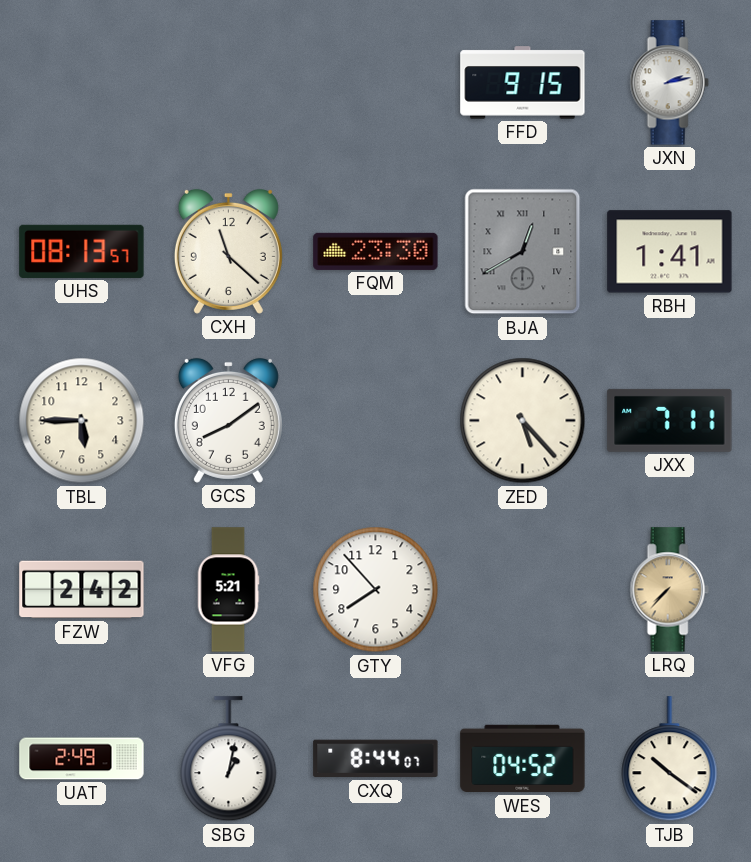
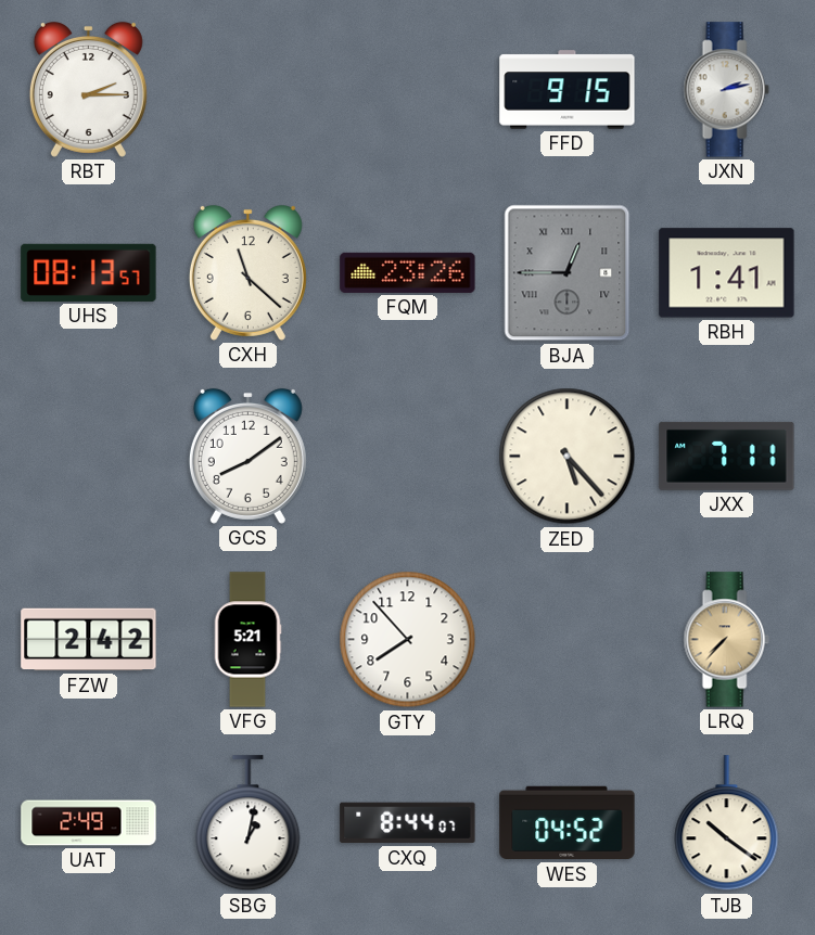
RBT: none -> 2:15
FQM: 23:30 -> 23:26
BJA: 12:40 -> 12:45
TBL: 5:45 -> none
